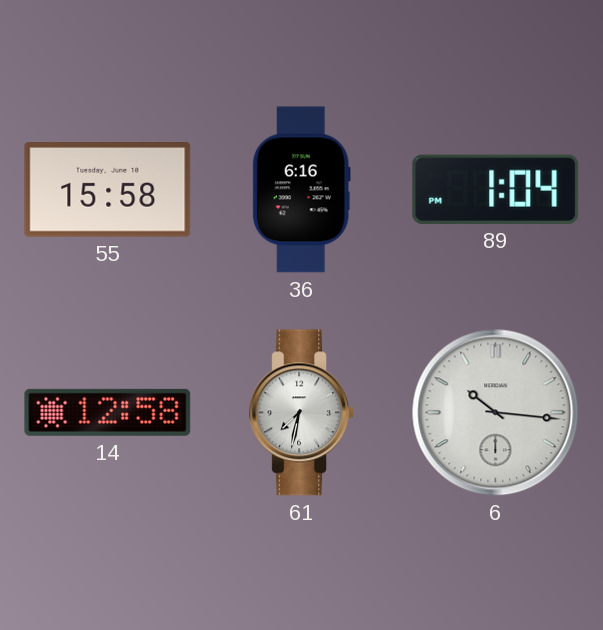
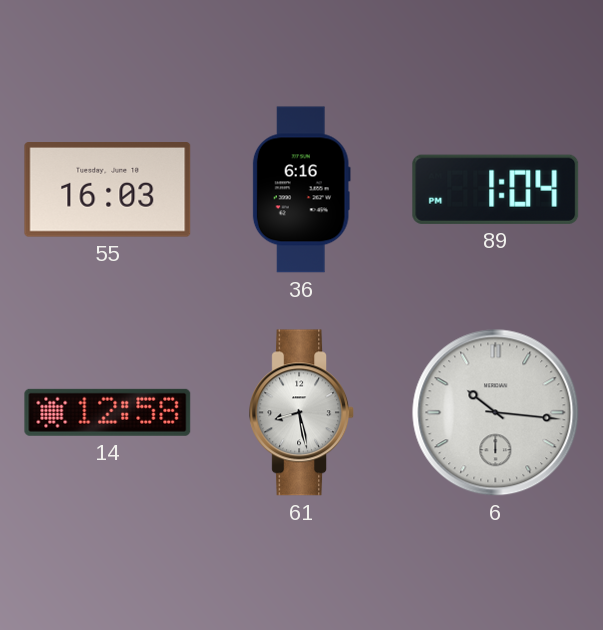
55: 15:58 -> 16:03
61: 7:32 -> 8:28
